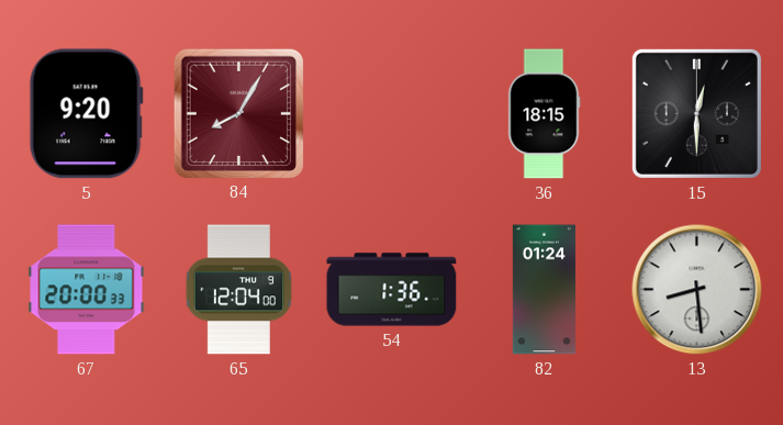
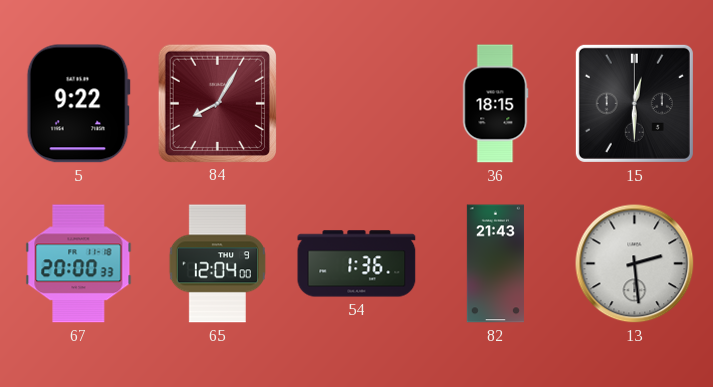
5: 9:20 -> 9:22
82: 01:24 -> 21:43
13: 8:29 -> 2:29
